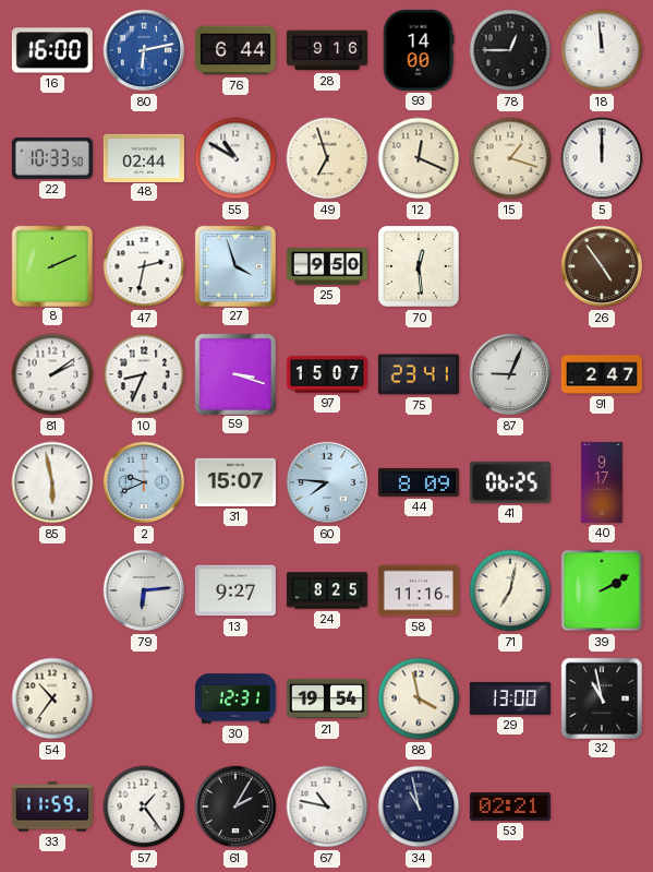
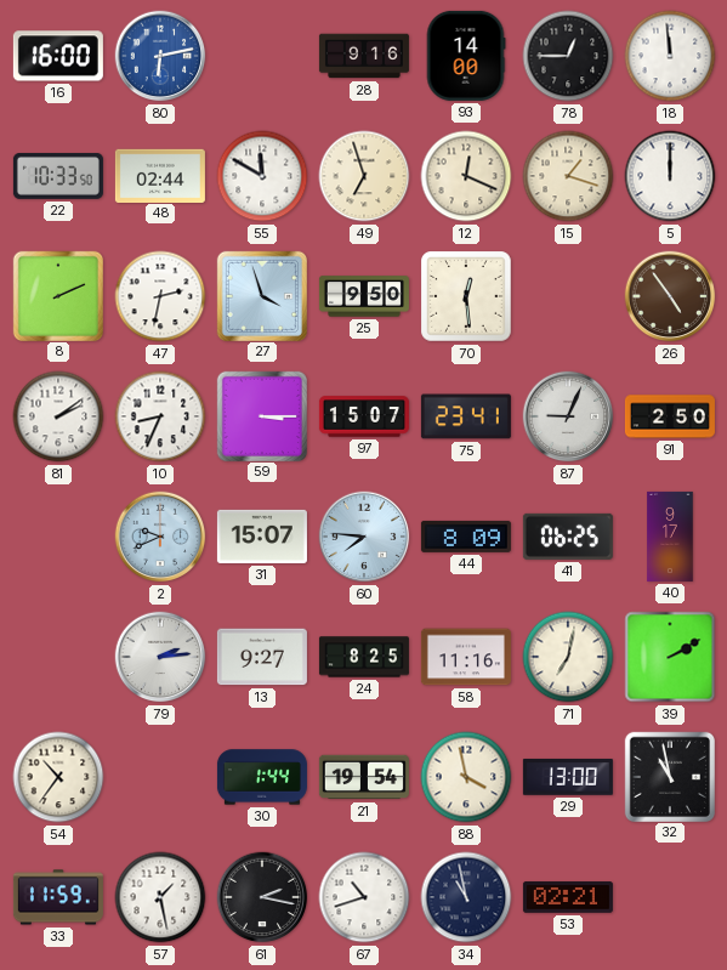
76: 6:44 -> none
55: 10:50 -> 11:50
59: 3:18 -> 3:15
91: 2:47 -> 2:50
85: 5:58 -> none
79: 6:14 -> 2:14
30: 12:31 -> 1:44
57: 1:24 -> 1:28
61: 2:05 -> 2:17
67: 10:47 -> 10:42
